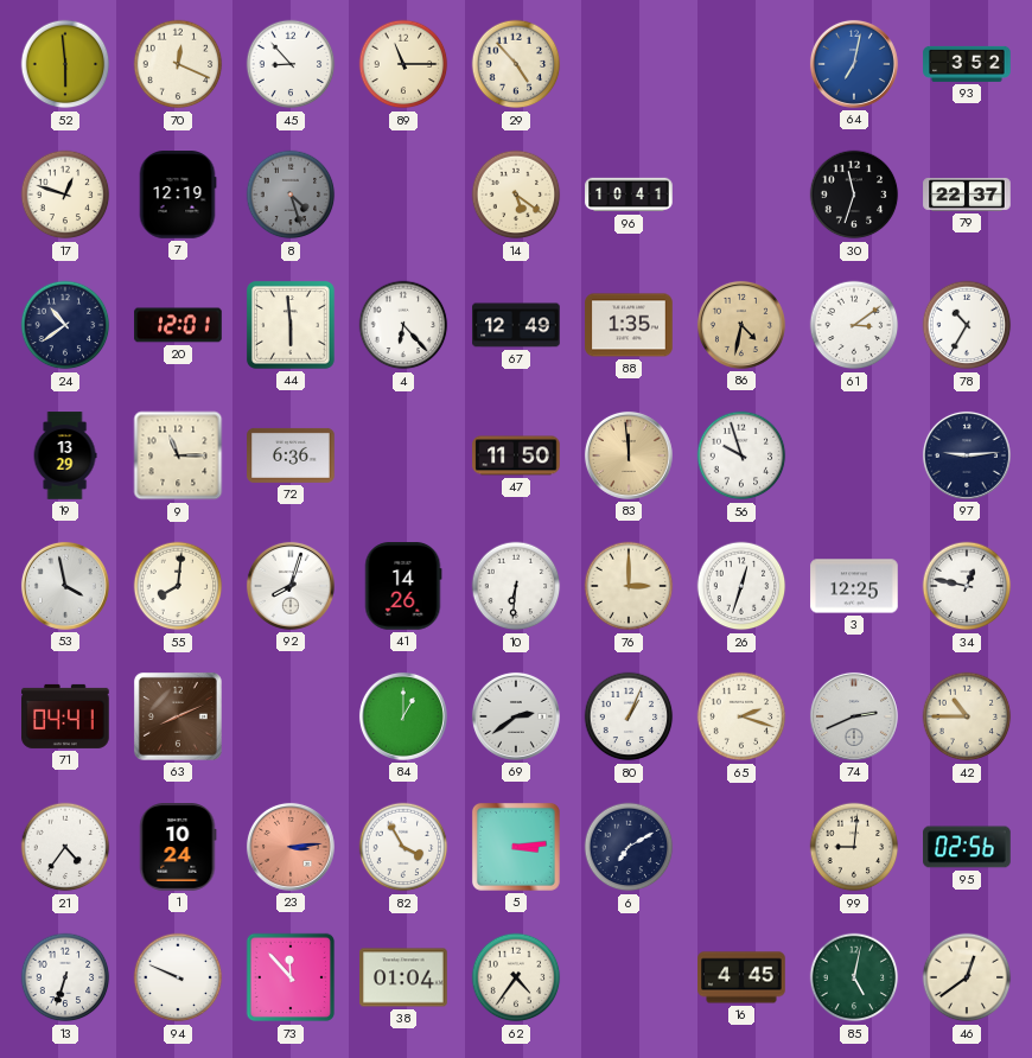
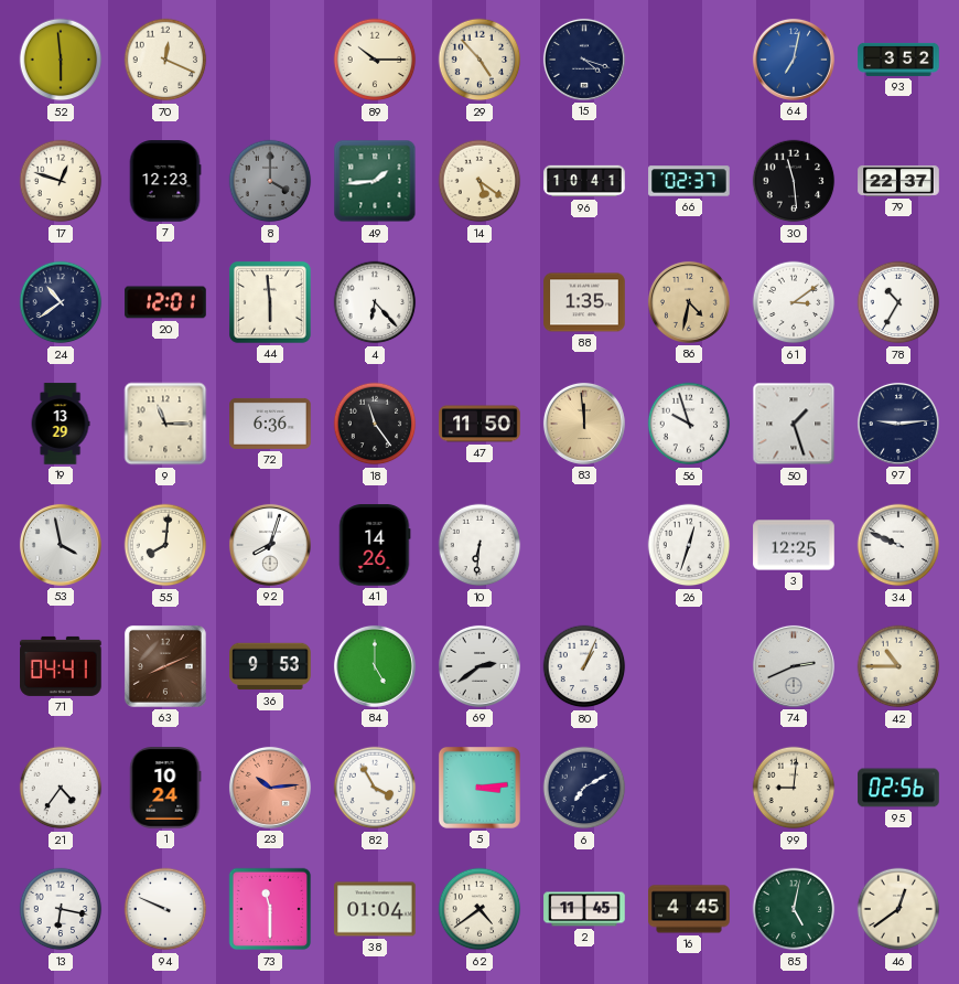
45: 8:53 -> none
89: 11:15 -> 10:15
15: none -> 4:18
7: 12:19 -> 12:23
8: 4:27 -> 4:00
49: none -> 1:44
66: none -> 02:37
30: 11:33 -> 11:29
67: 12:49 -> none
18: none -> 11:24
50: none -> 1:27
76: 3:00 -> none
34: 12:47 -> 9:49
36: none -> 9:53
84: 1:00 -> 5:00
65: 2:18 -> none
23: 3:14 -> 10:14
13: 6:33 -> 6:17
73: 11:53 -> 11:30
62: 4:36 -> 4:39
2: none -> 11:45
